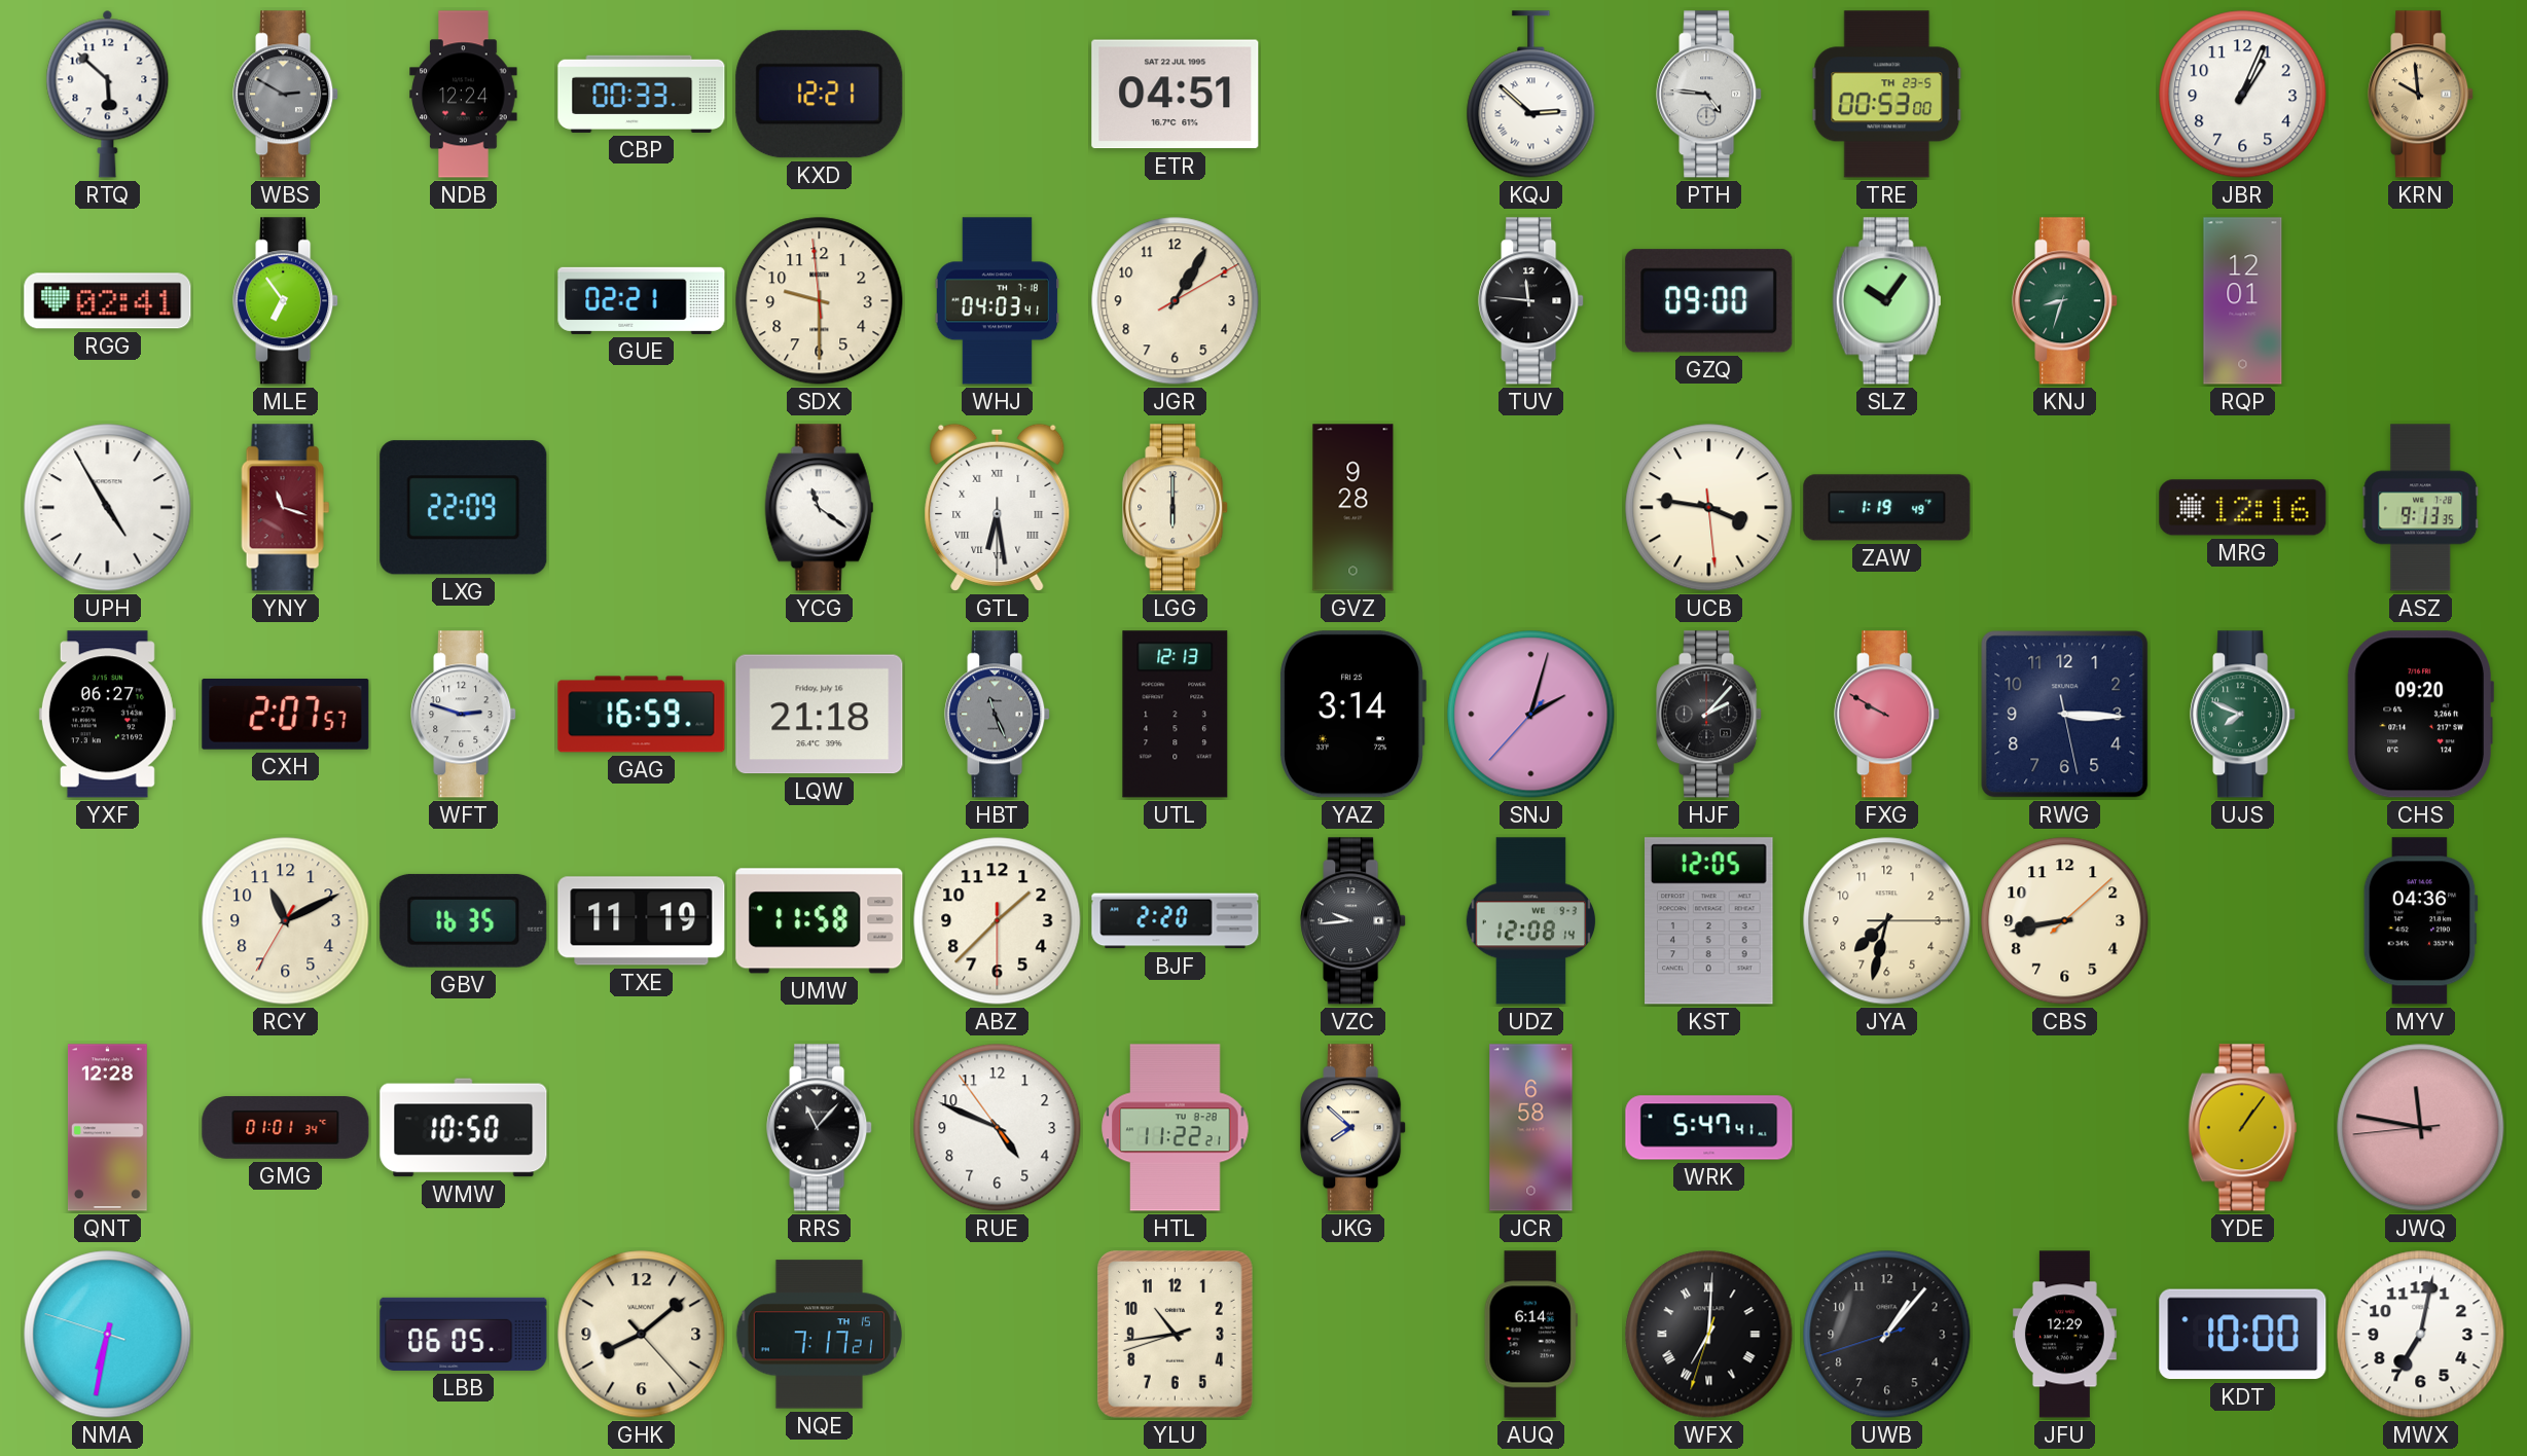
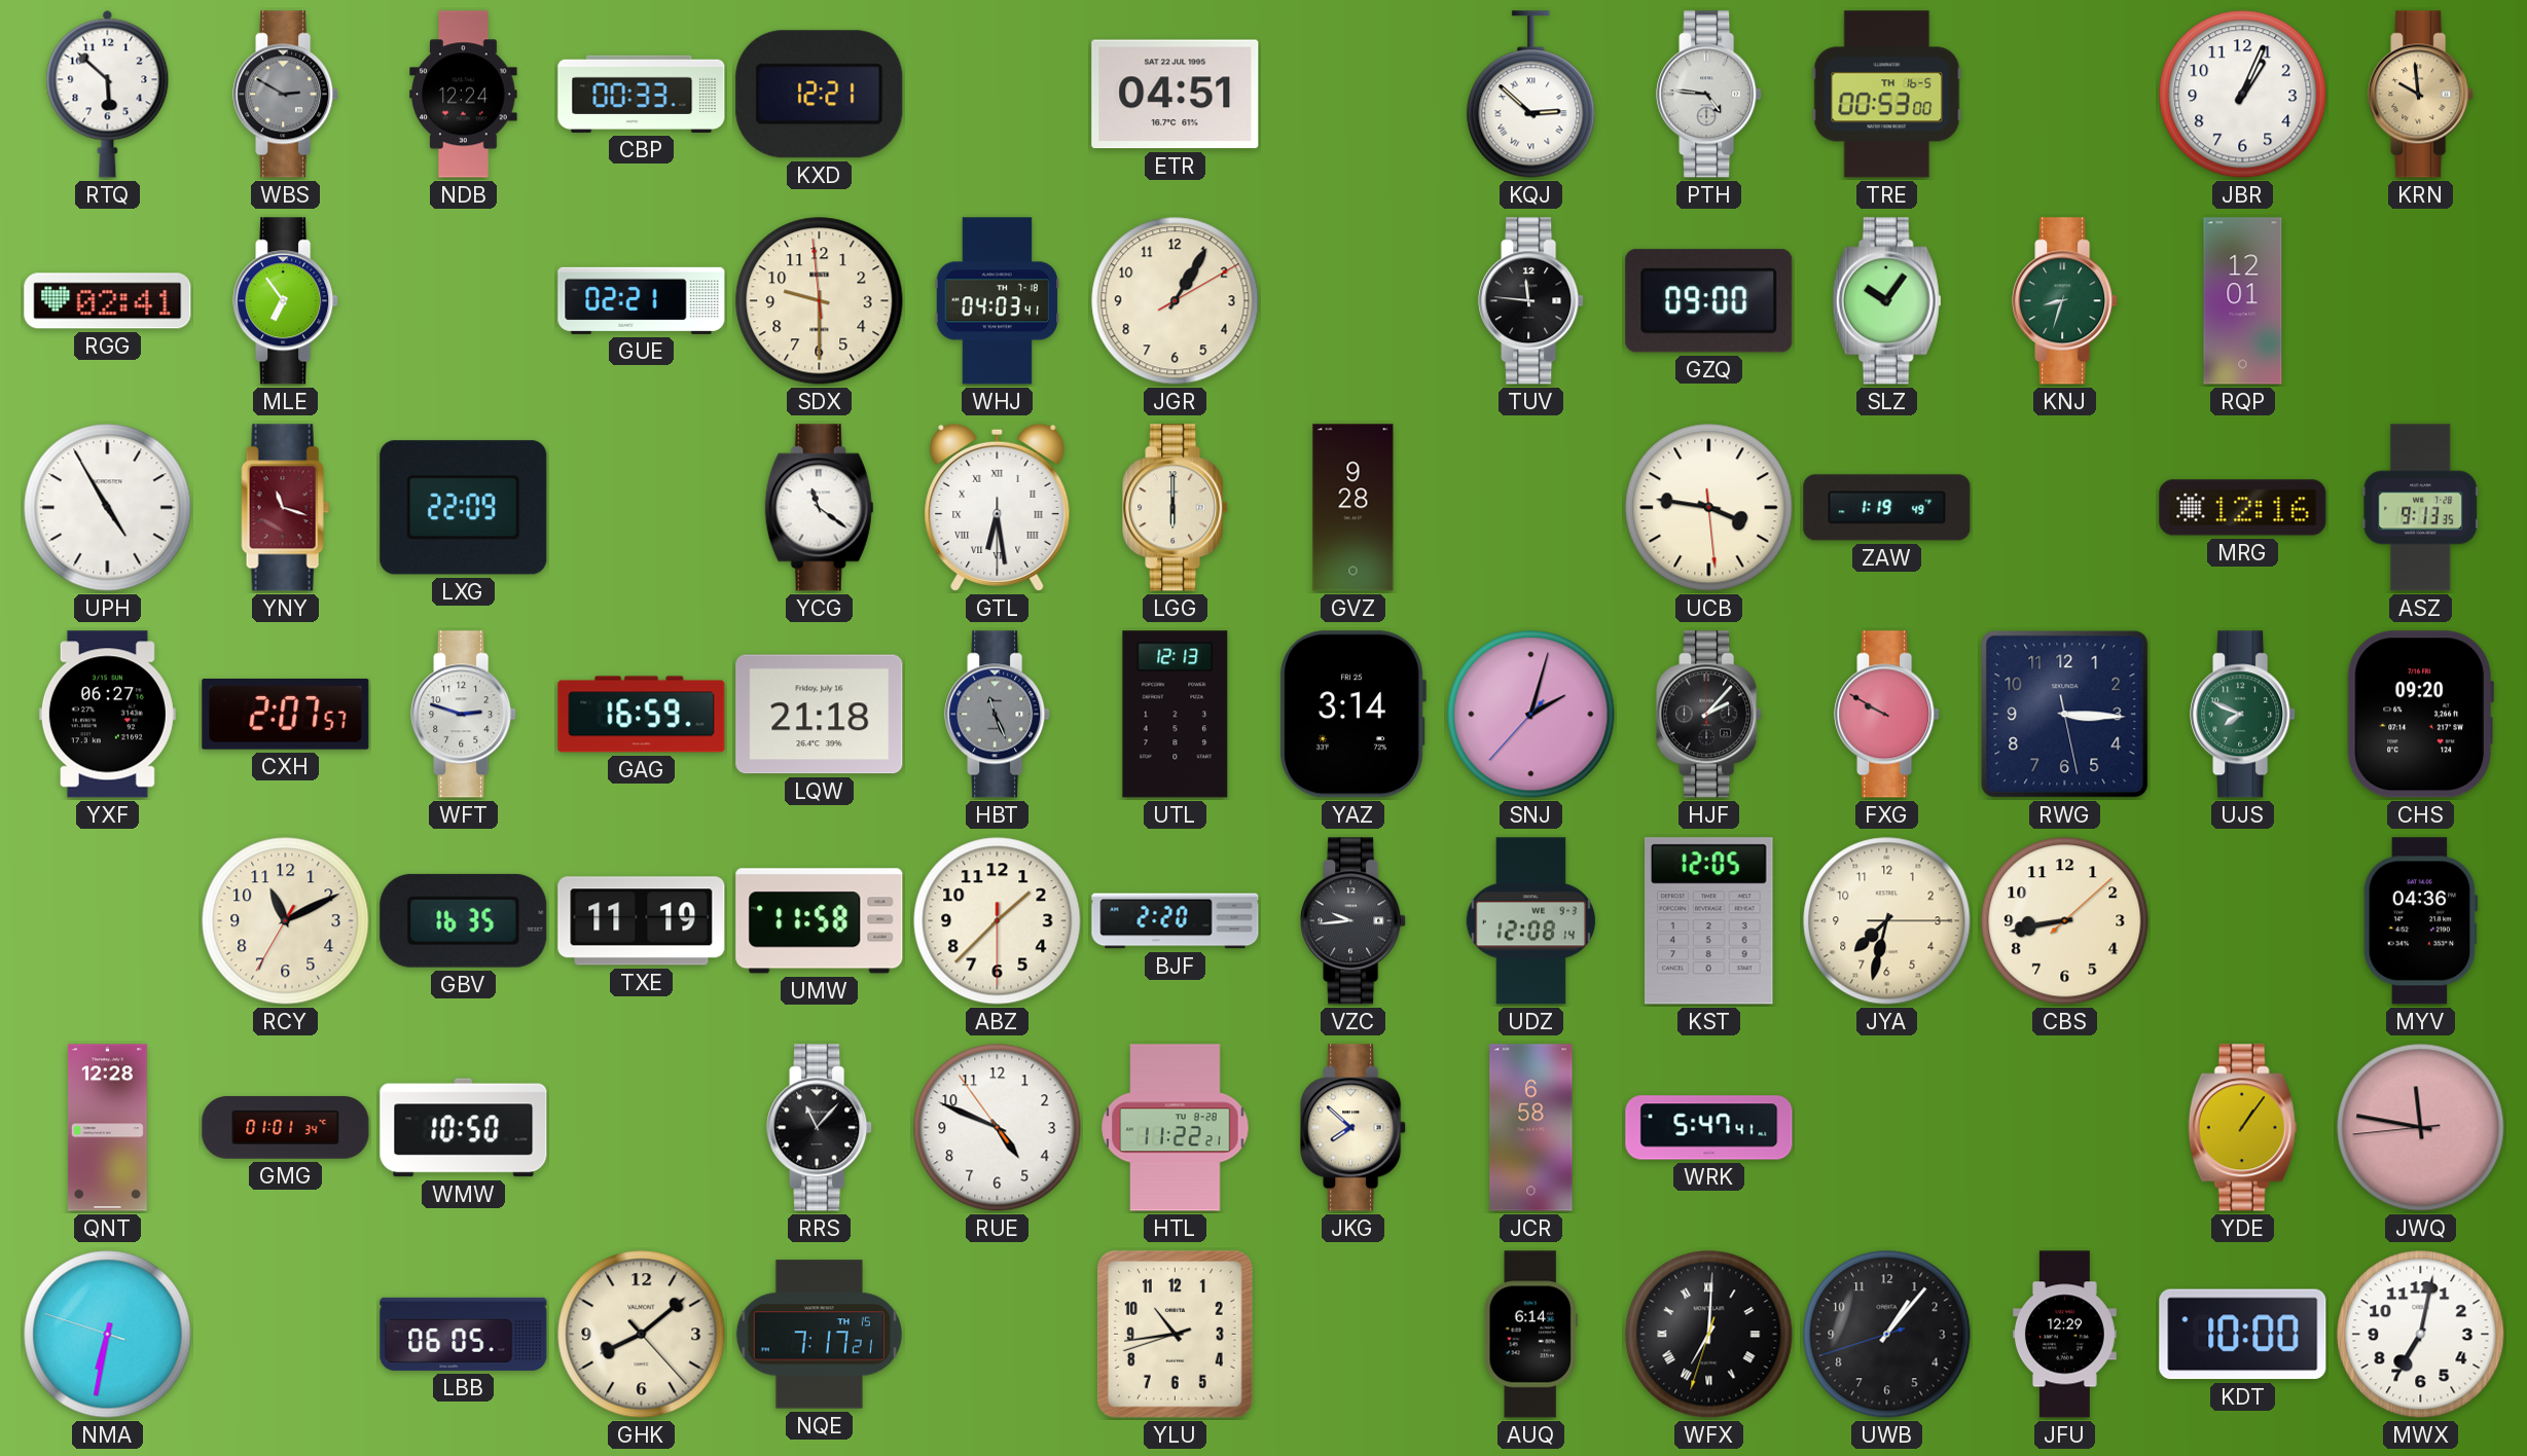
TRE date: TH 23-5 -> TH 16-5
